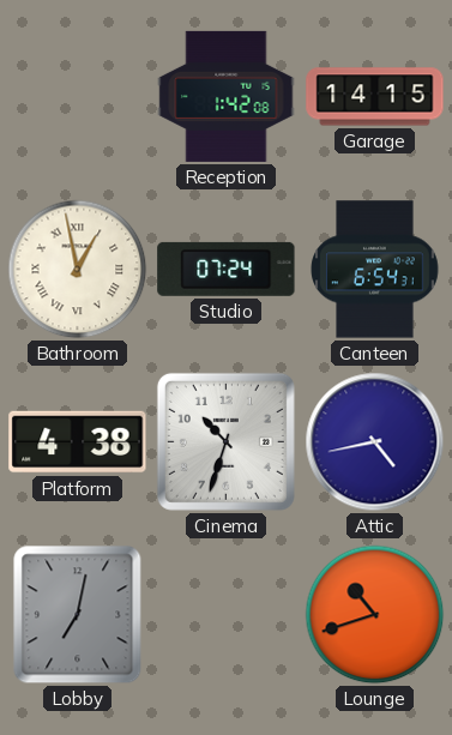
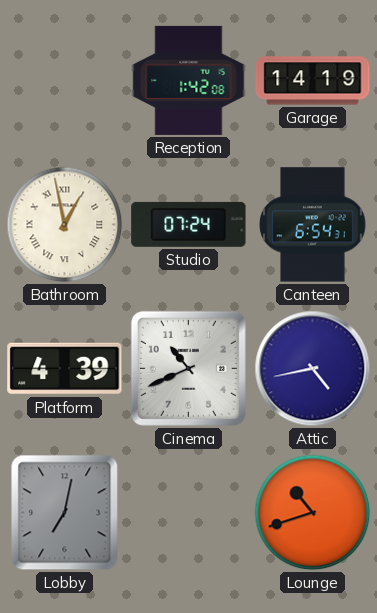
Garage: 14:15 -> 14:19
Platform: 4:38 -> 4:39
Cinema: 10:33 -> 10:41
